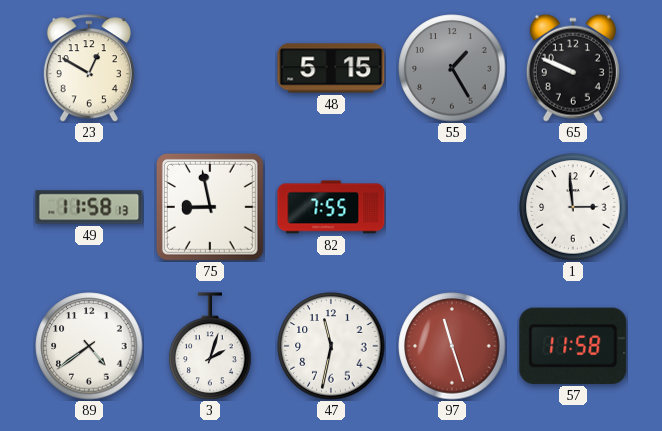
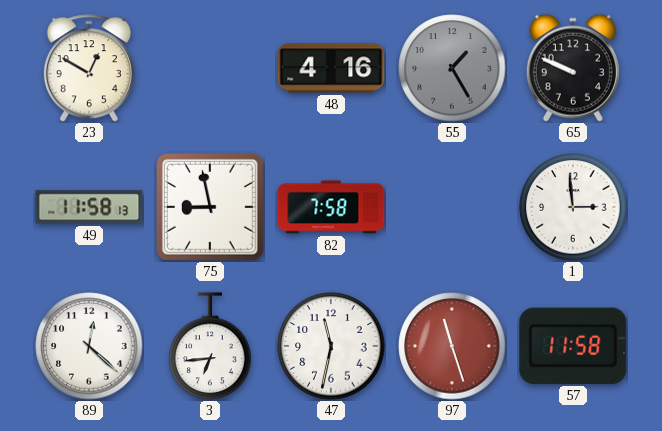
48: 5:15 -> 4:16
82: 7:55 -> 7:58
89: 4:39 -> 12:22
3: 2:03 -> 6:44
